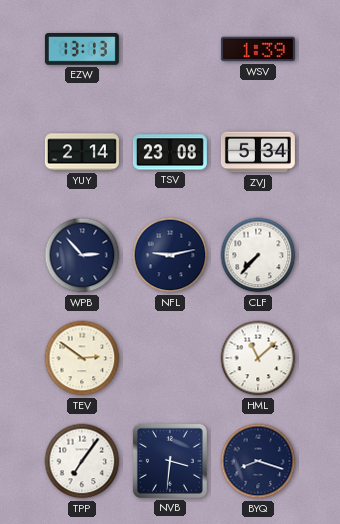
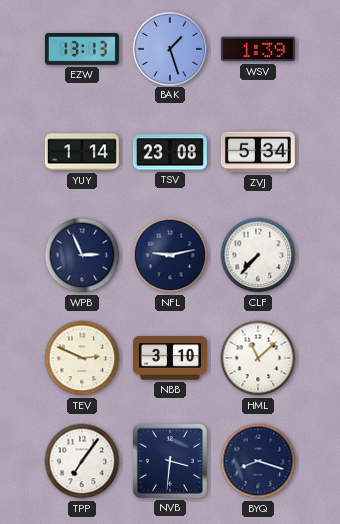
BAK: none -> 1:27
YUY: 2:14 -> 1:14
WPB: 2:53 -> 2:56
TEV: 2:51 -> 2:49
NBB: none -> 3:10
